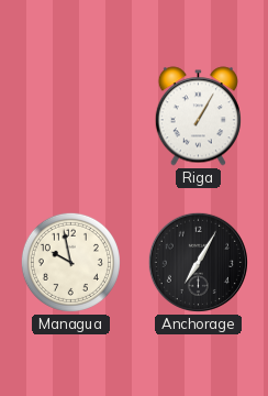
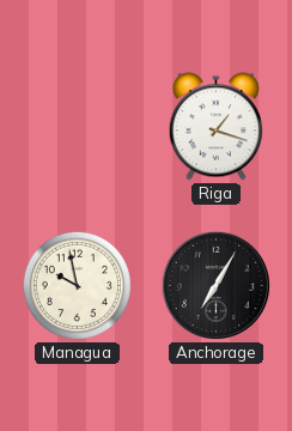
Riga: 1:05 -> 1:18
